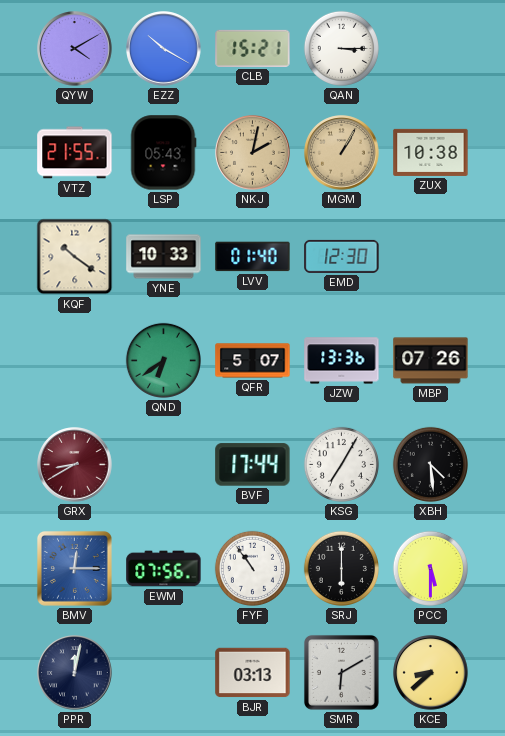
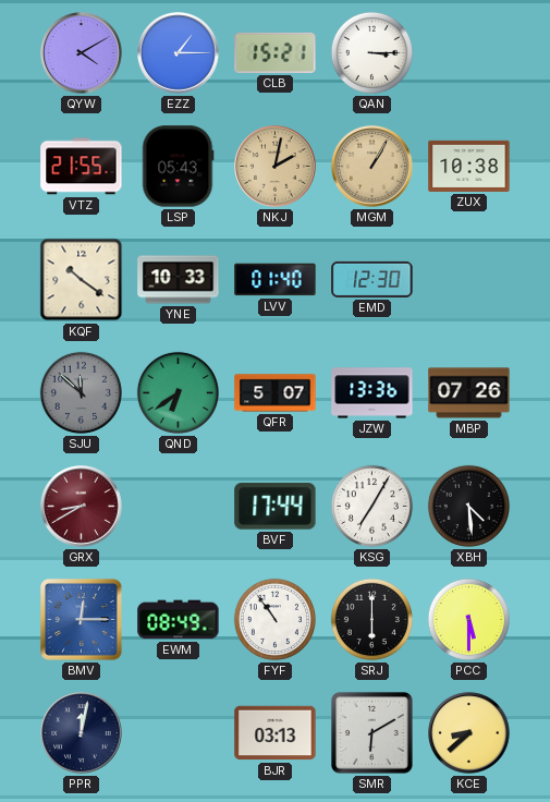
EZZ: 10:20 -> 1:15
SJU: none -> 11:52
EWM: 07:56 -> 08:49
